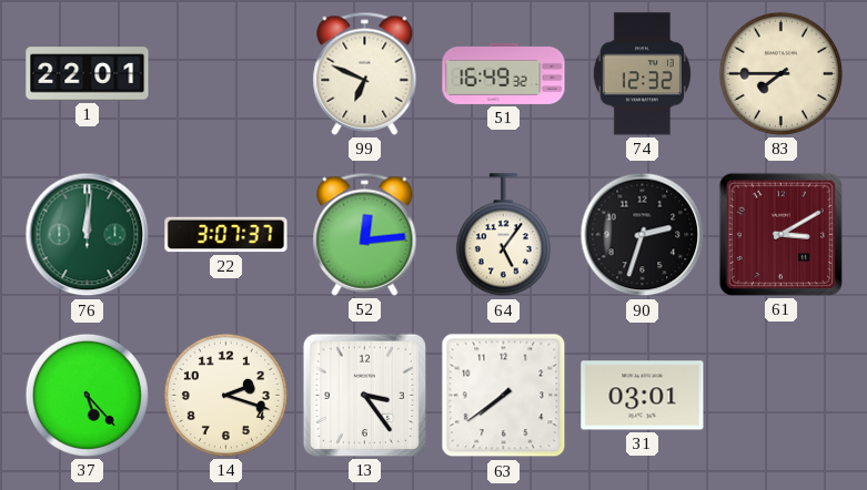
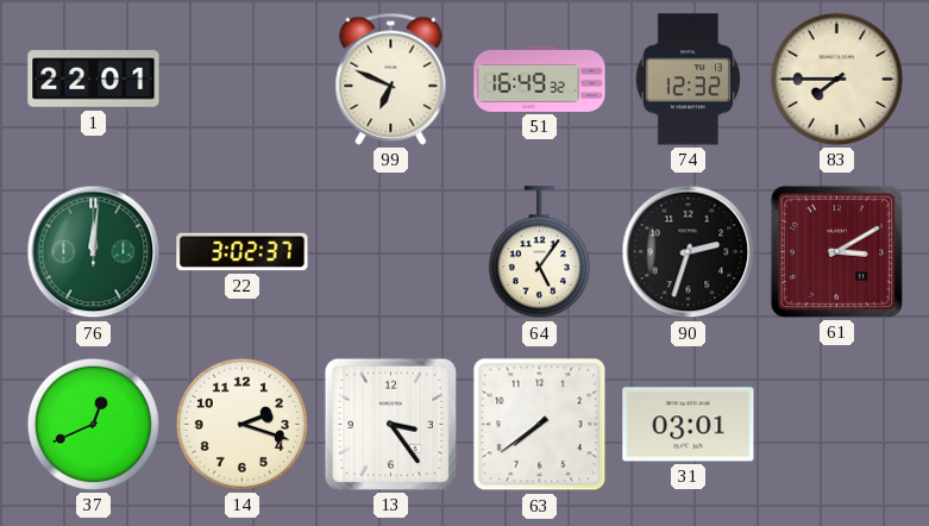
22: 3:07 -> 3:02
52: 12:14 -> none
37: 5:23 -> 12:41
